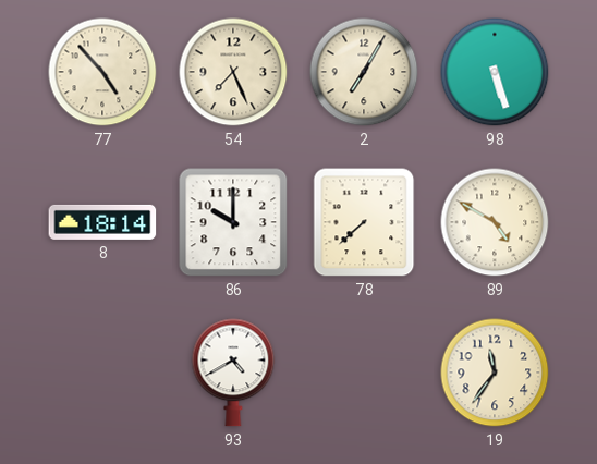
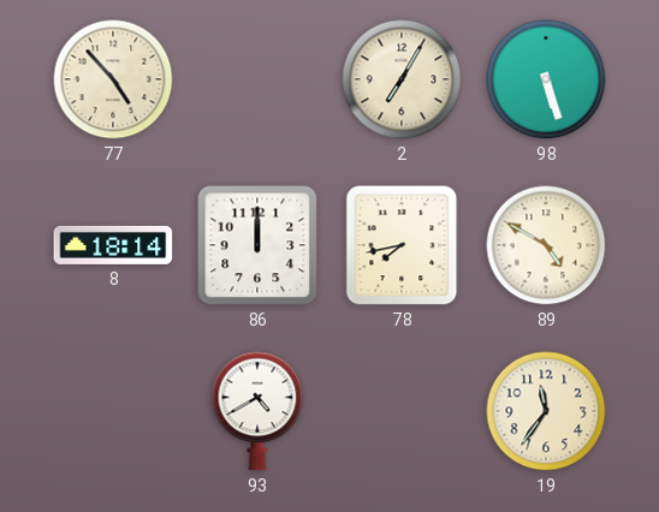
54: 7:26 -> none
86: 10:00 -> 12:00
78: 7:38 -> 7:43
